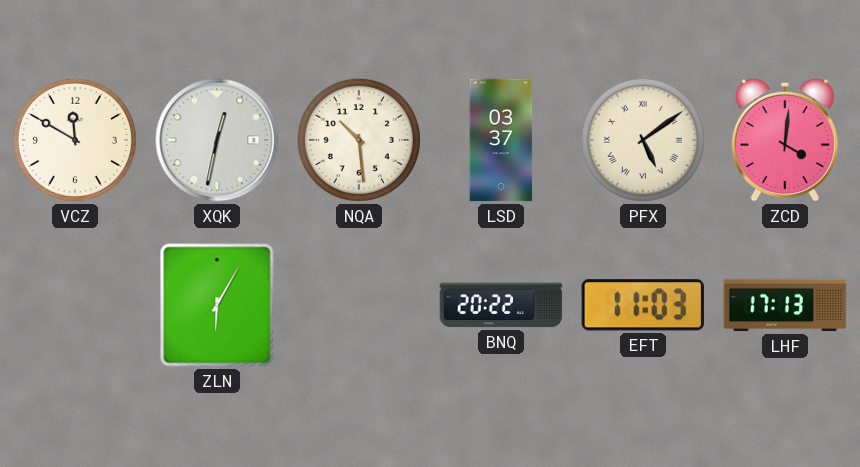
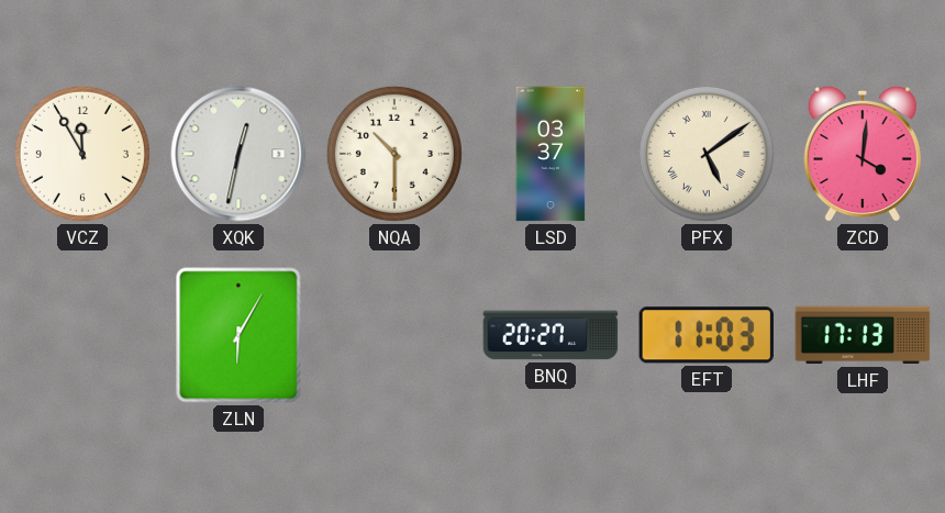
VCZ: 11:50 -> 11:55
NQA: 10:29 -> 10:30
BNQ: 20:22 -> 20:27
